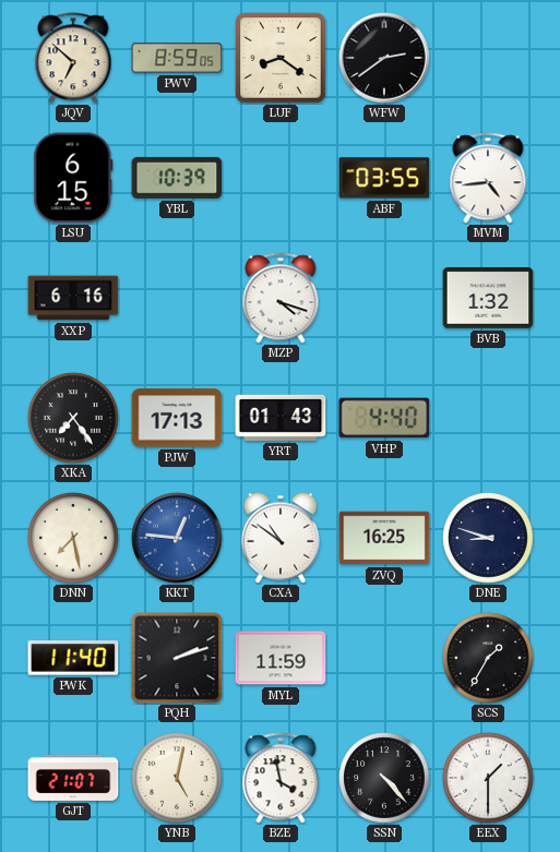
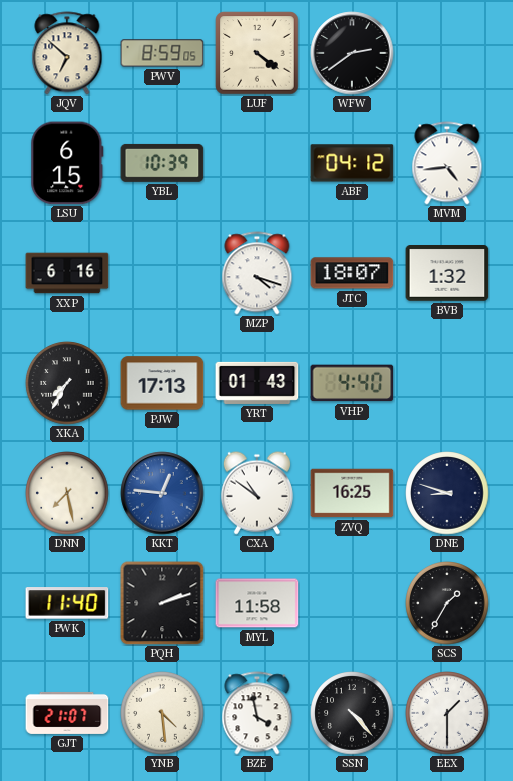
LUF: 8:21 -> 4:21
ABF: 03:55 -> 04:12
JTC: none -> 18:07
XKA: 7:24 -> 7:35
MYL: 11:59 -> 11:58
YNB: 5:02 -> 4:29
